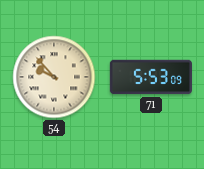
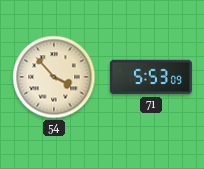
54: 9:53 -> 3:53
